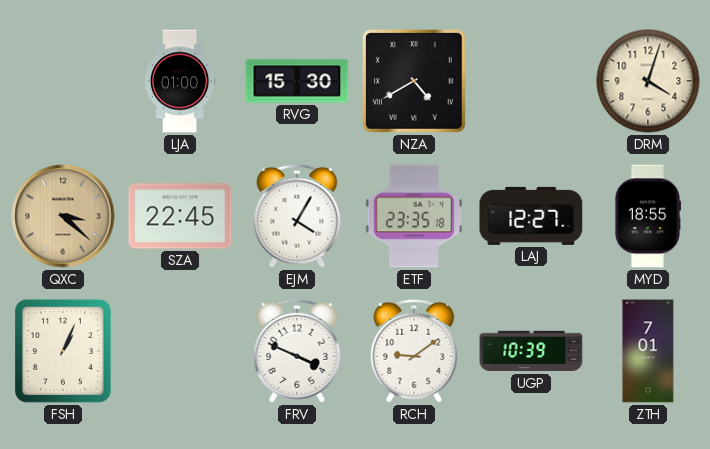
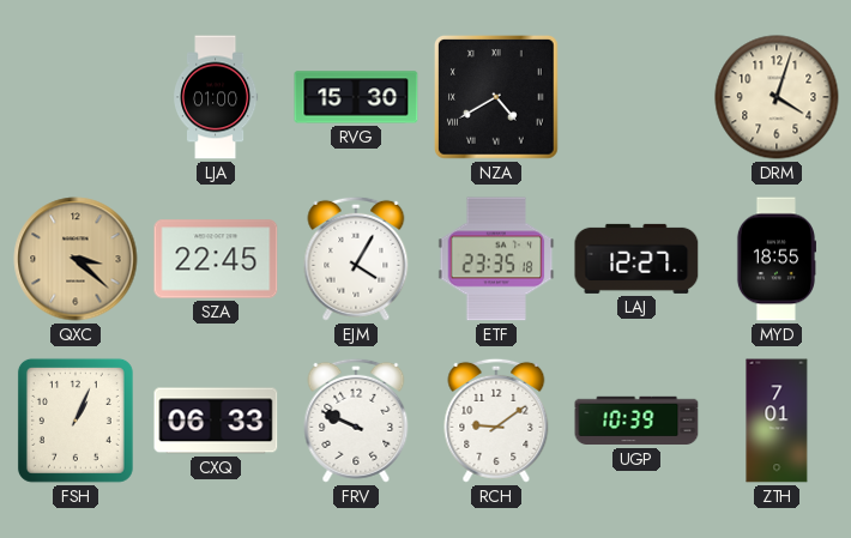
CXQ: none -> 06:33
FRV: 3:49 -> 9:49
